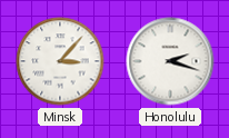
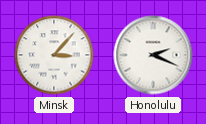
Honolulu: 2:18 -> 2:19
